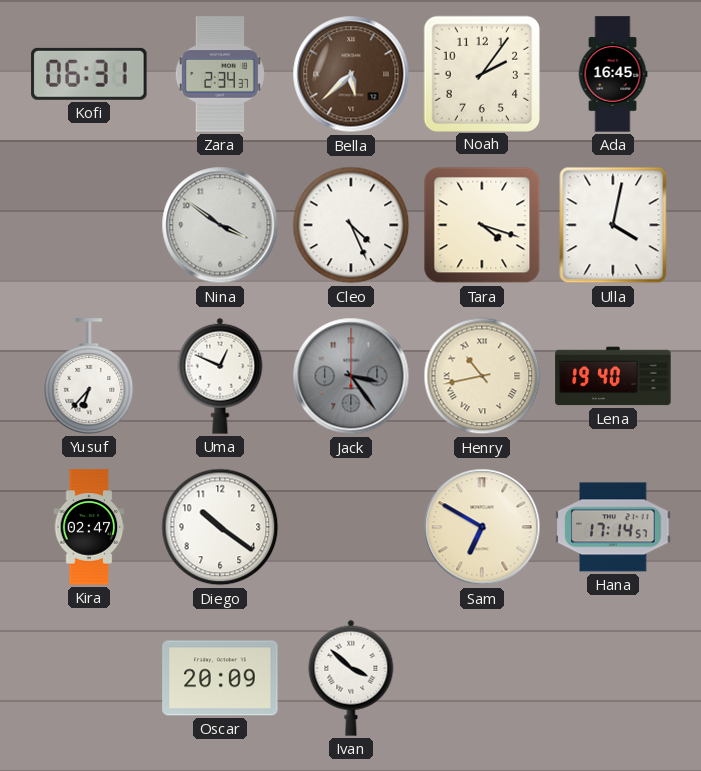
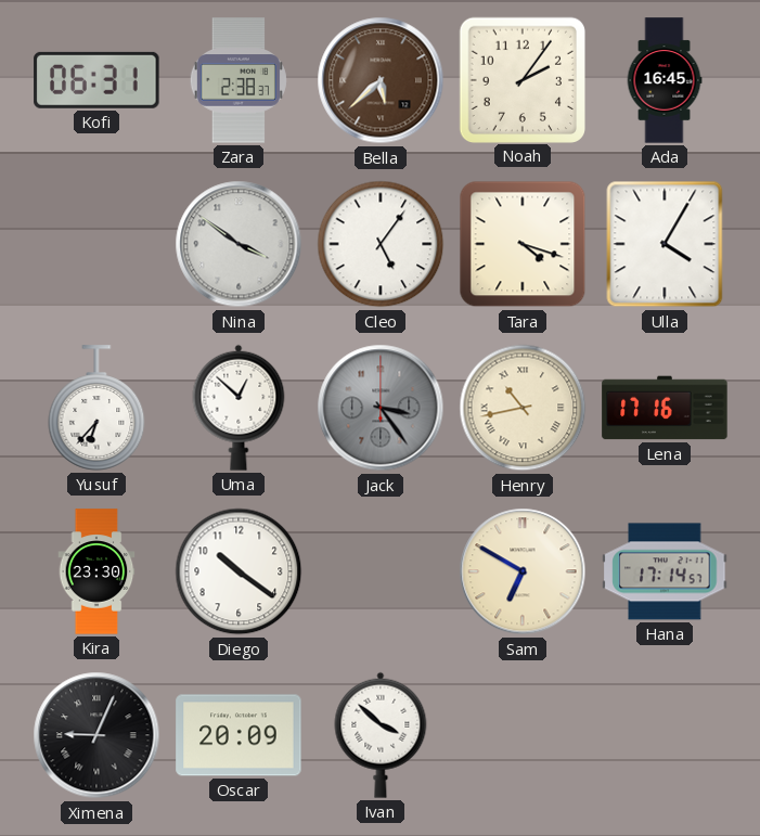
Zara: 2:34 -> 2:38
Cleo: 4:26 -> 5:06
Ulla: 4:02 -> 4:05
Uma: 12:49 -> 12:52
Lena: 19:40 -> 17:16
Kira: 02:47 -> 23:30
Ximena: none -> 9:04
